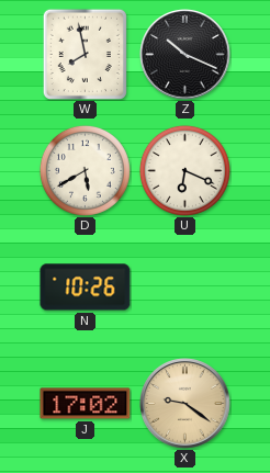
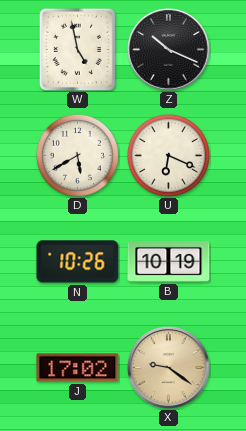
W: 7:58 -> 4:58
B: none -> 10:19
